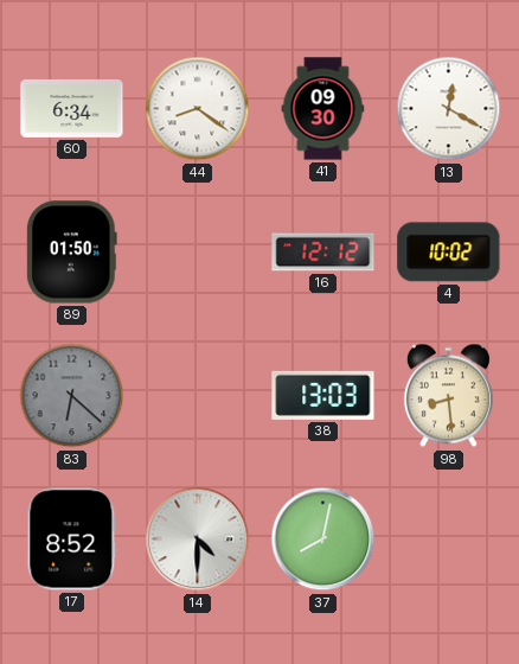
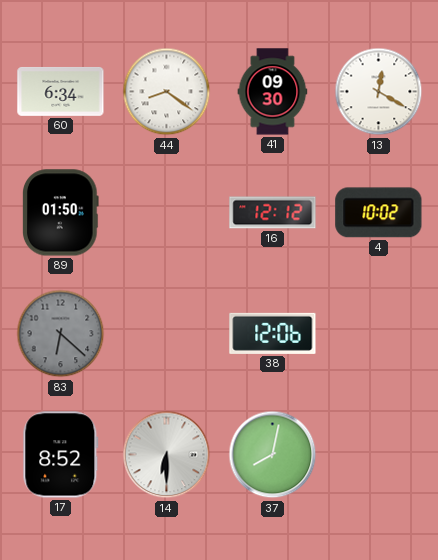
38: 13:03 -> 12:06
98: 8:29 -> none
14: 4:30 -> 6:30
